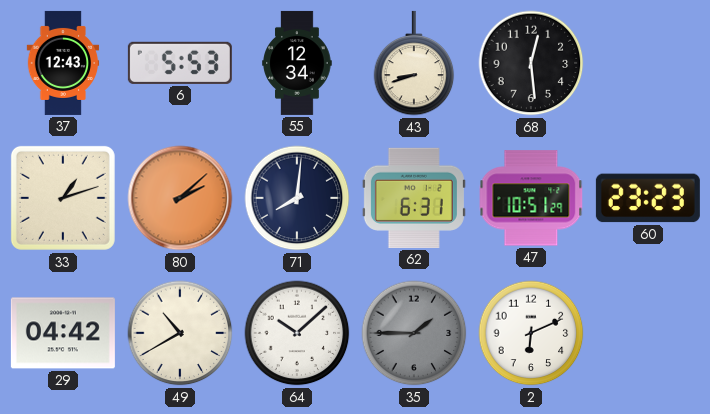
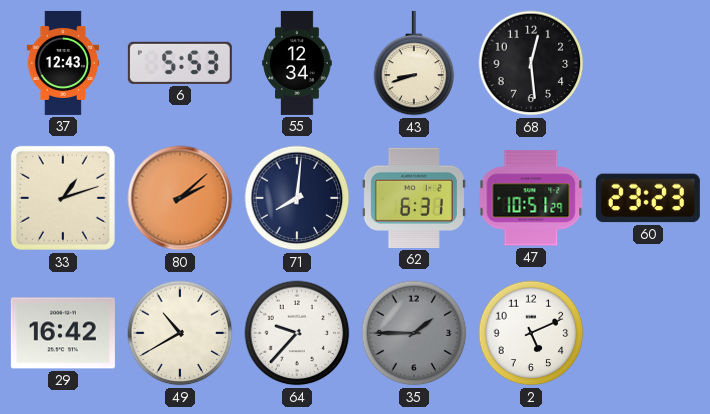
29: 04:42 -> 16:42
64: 10:08 -> 9:37
2: 6:11 -> 5:11
